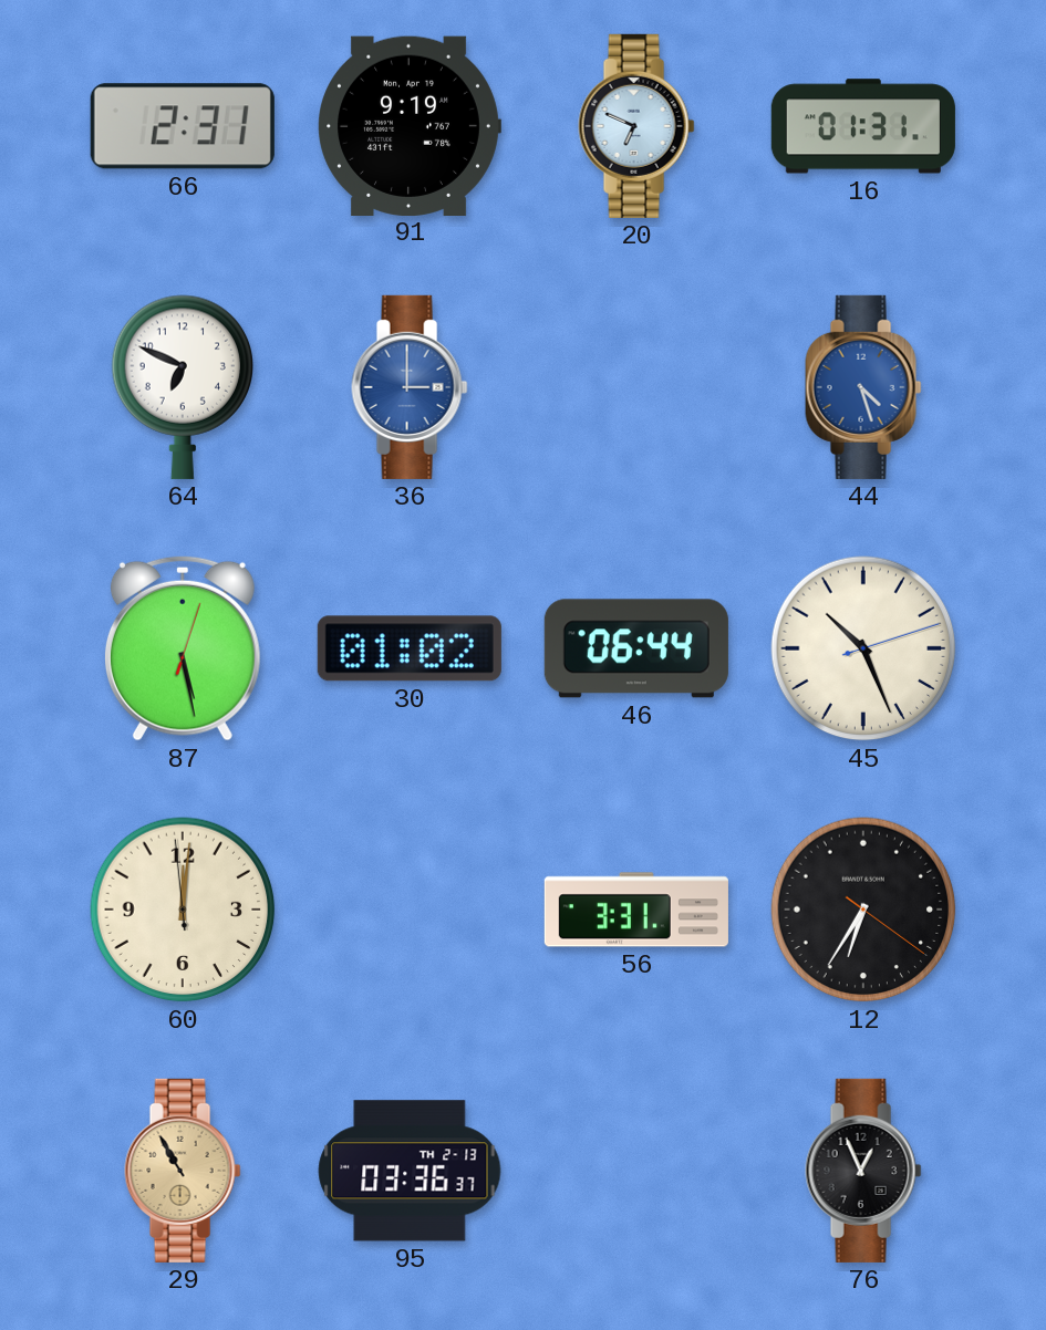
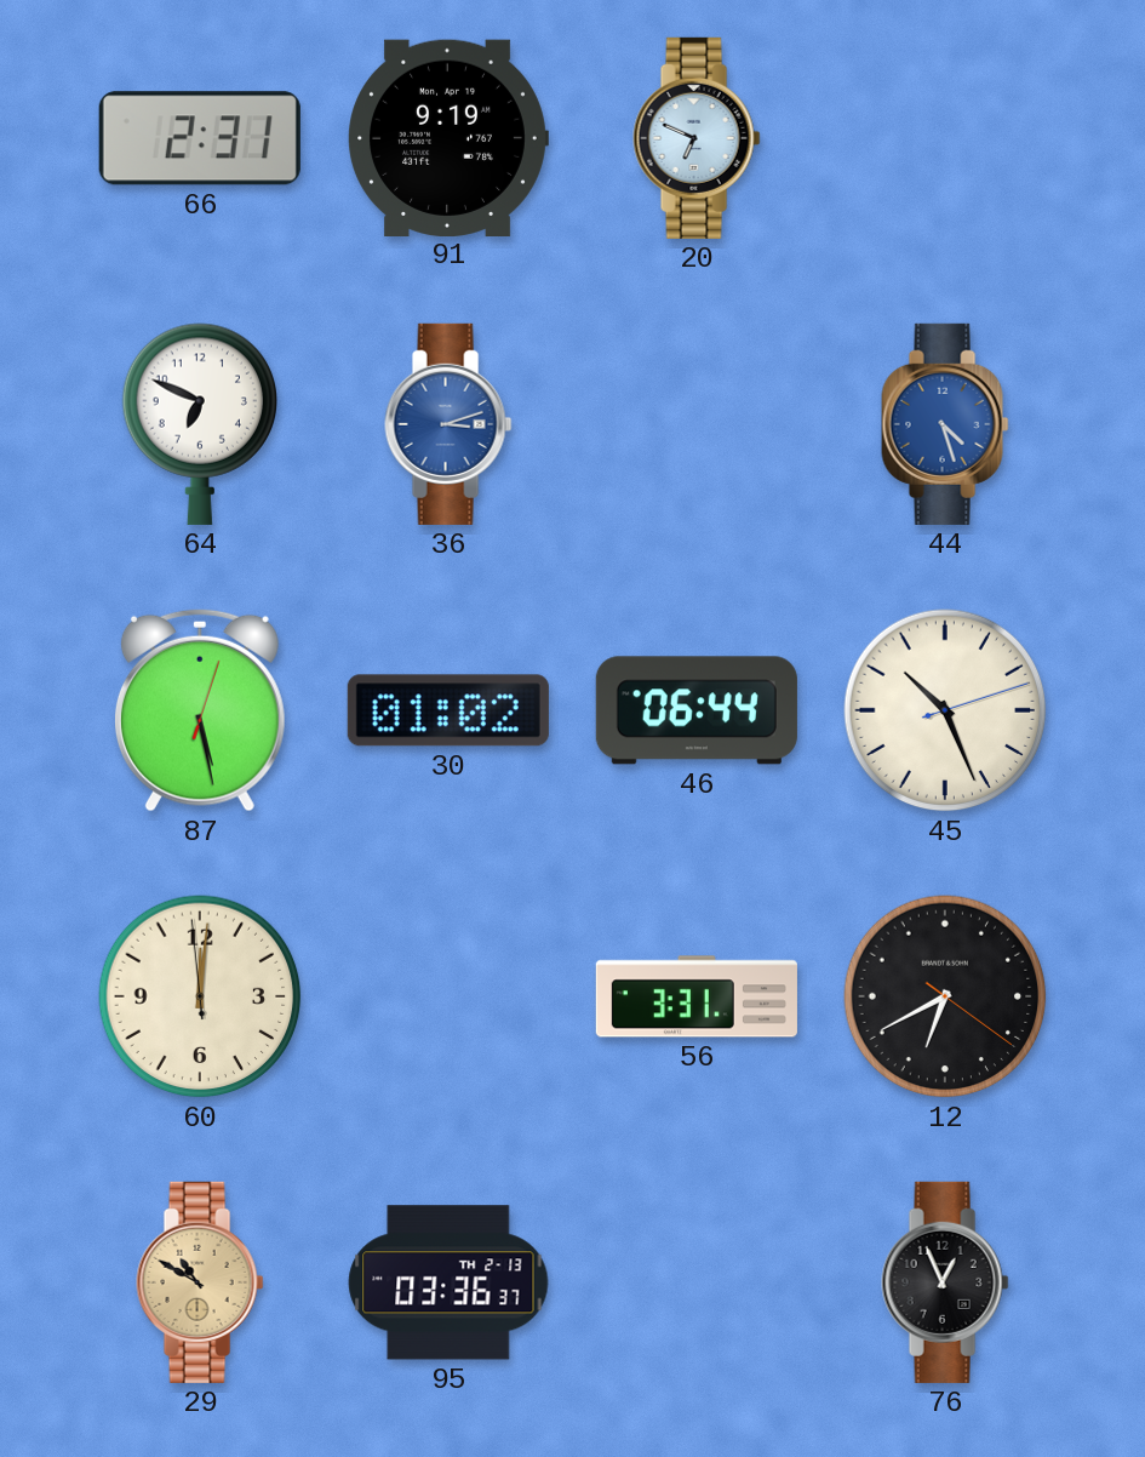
16: 01:31 -> none
36: 3:00 -> 3:12
12: 6:35 -> 6:40
29: 10:55 -> 10:50
